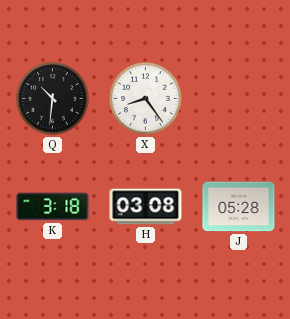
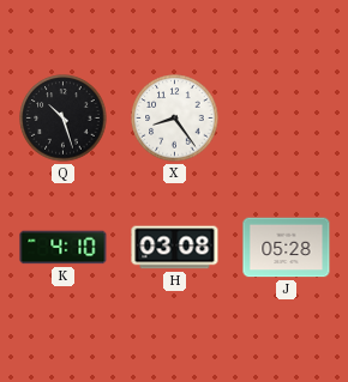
Q: 10:31 -> 10:27
K: 3:18 -> 4:10
